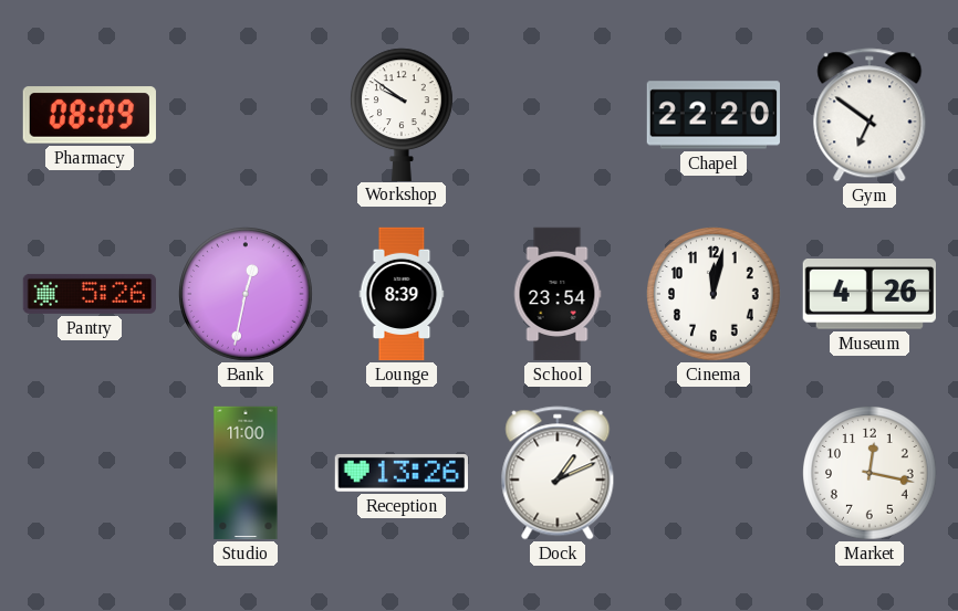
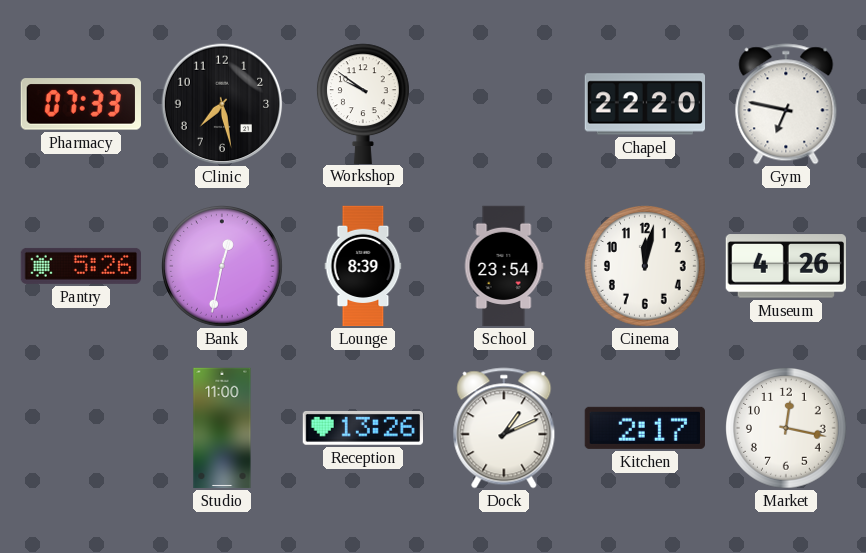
Pharmacy: 08:09 -> 07:33
Clinic: none -> 7:28
Gym: 6:51 -> 6:47
Kitchen: none -> 2:17
